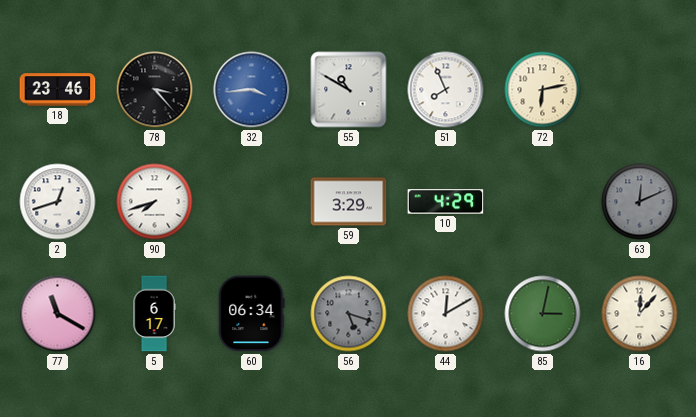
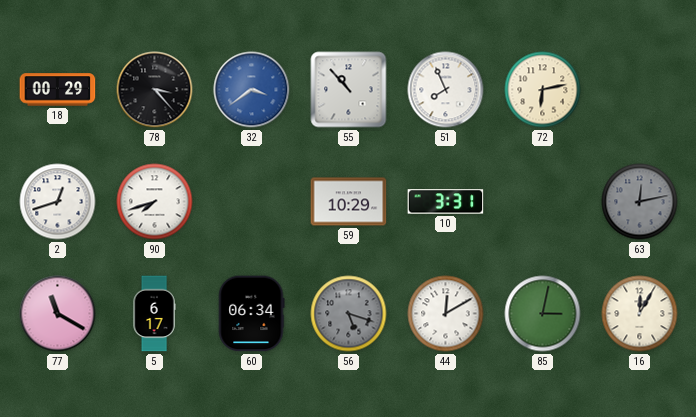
18: 23:46 -> 00:29
32: 3:44 -> 3:39
55: 10:50 -> 10:53
59: 3:29 -> 10:29
10: 4:29 -> 3:31
63: 12:11 -> 12:13
16: 12:07 -> 12:05
